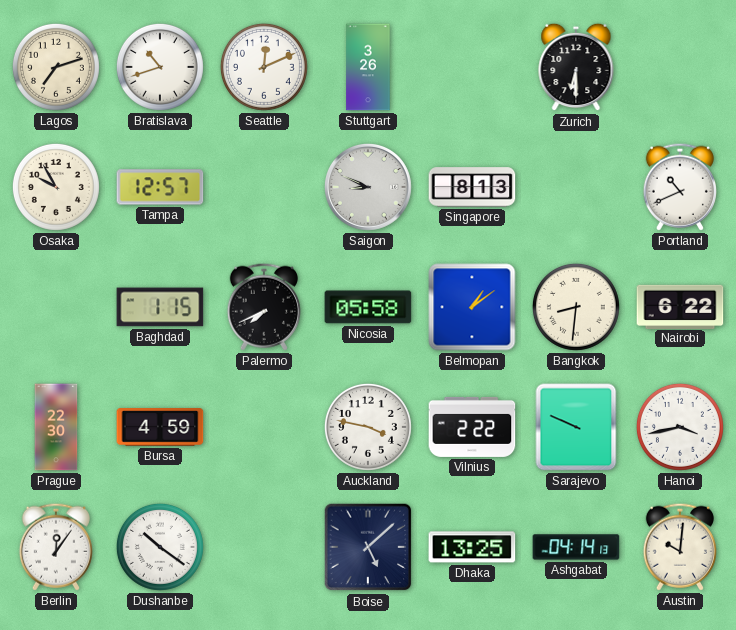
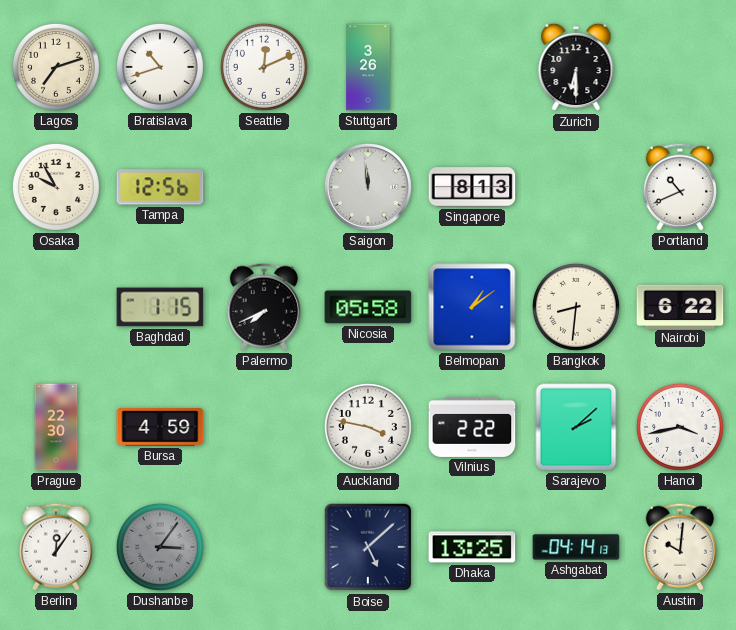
Tampa: 12:57 -> 12:56
Saigon: 8:49 -> 11:59
Sarajevo: 9:49 -> 2:08
Dushanbe: 10:21 -> 3:06
Dushanbe dial: white -> grey
